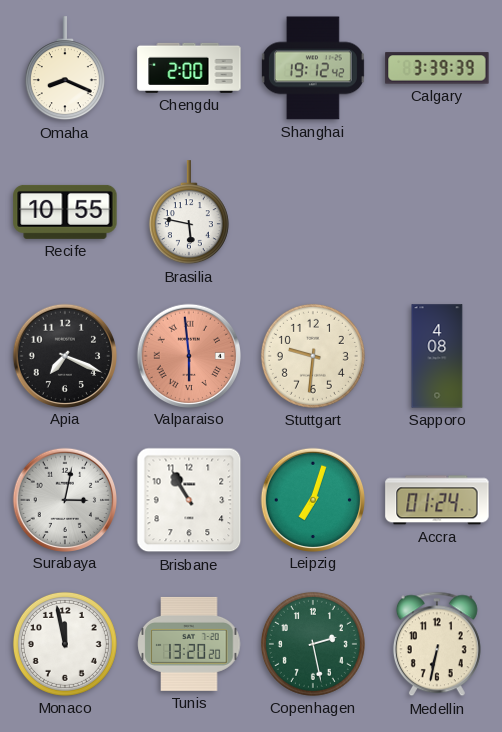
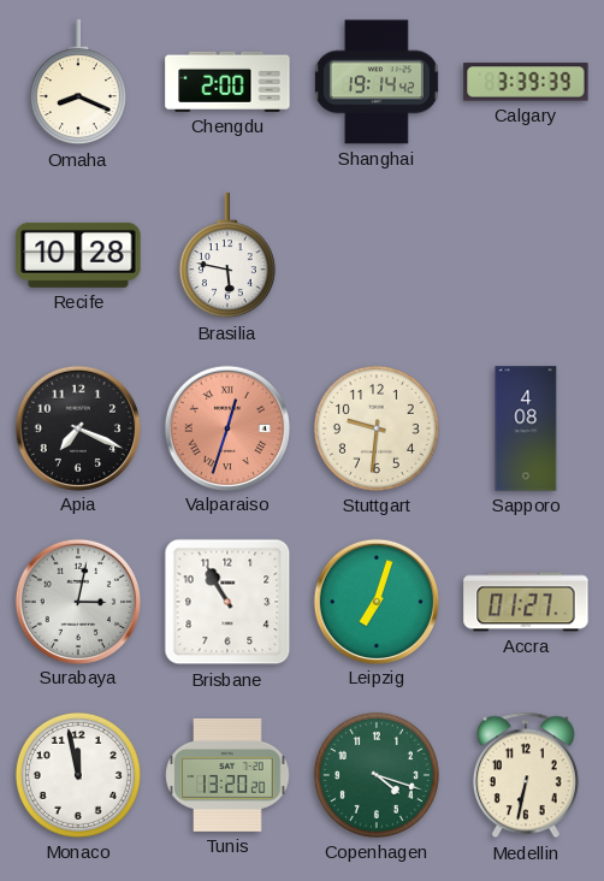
Shanghai: 19:12 -> 19:14
Recife: 10:55 -> 10:28
Valparaiso: 5:59 -> 12:33
Accra: 01:24 -> 01:27
Copenhagen: 2:28 -> 4:18
